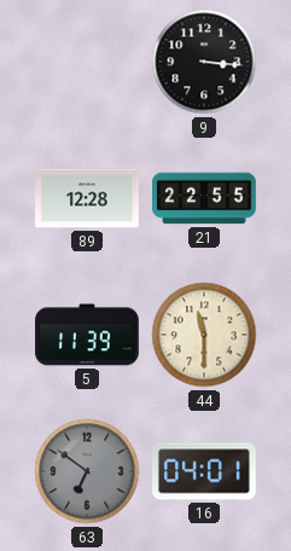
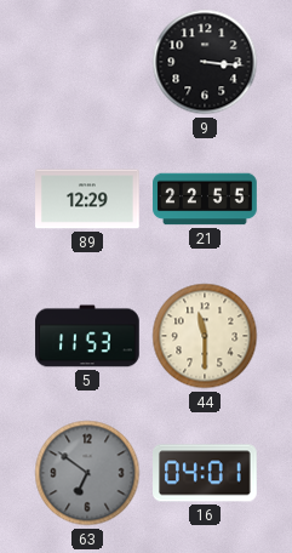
89: 12:28 -> 12:29
5: 11:39 -> 11:53
